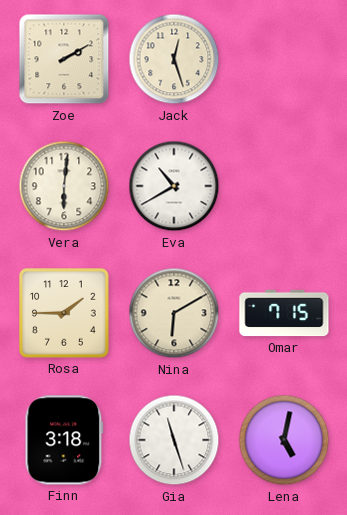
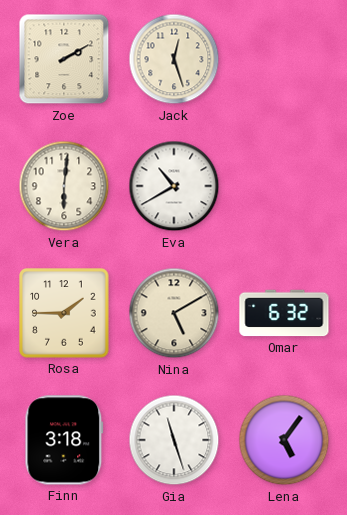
Nina: 6:10 -> 5:10
Omar: 7:15 -> 6:32
Lena: 5:02 -> 5:06
